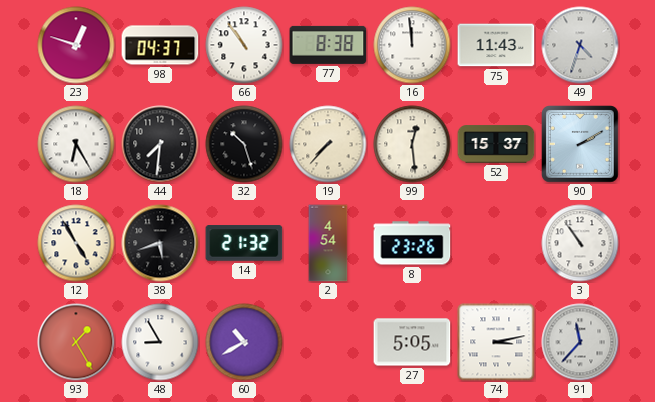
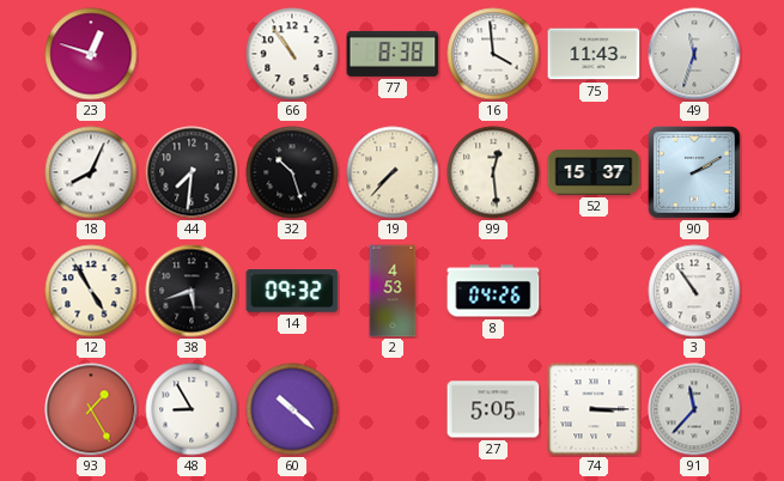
98: 04:37 -> none
16: 11:59 -> 3:59
49: 4:33 -> 11:33
18: 6:25 -> 8:04
14: 21:32 -> 09:32
2: 4:54 -> 4:53
8: 23:26 -> 04:26
60: 10:40 -> 10:22
74: 3:13 -> 3:15
